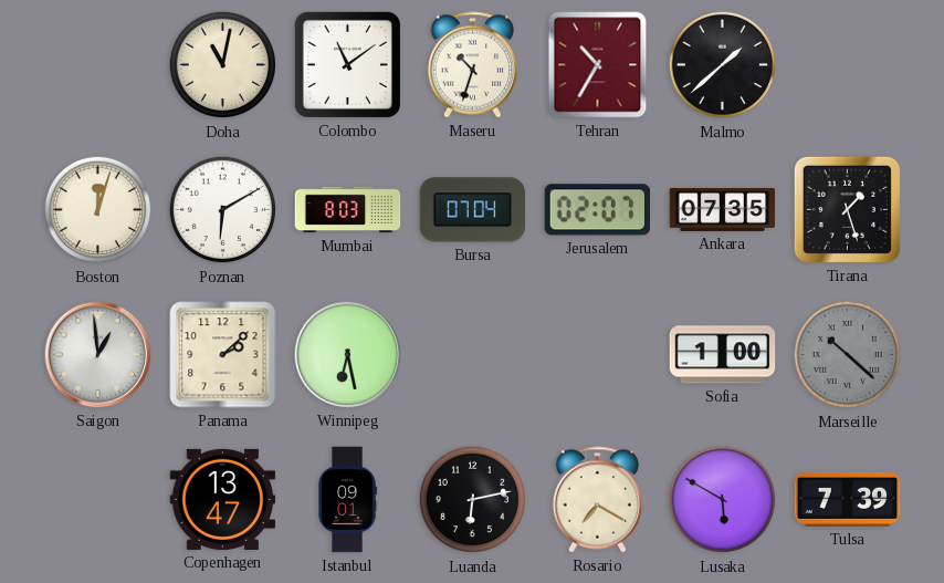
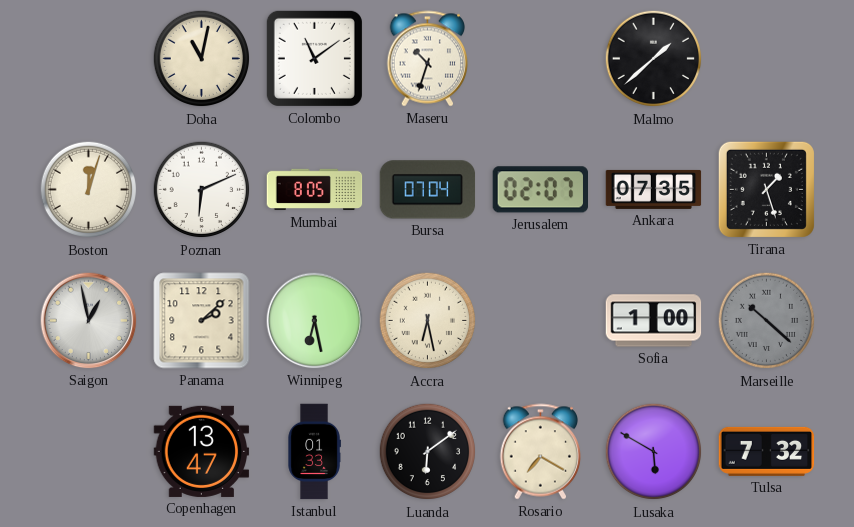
Tehran: 10:35 -> none
Poznan: 6:10 -> 6:11
Mumbai: 8:03 -> 8:05
Saigon: 12:59 -> 12:58
Accra: none -> 6:28
Istanbul: 09:01 -> 01:33
Luanda: 6:13 -> 6:09
Tulsa: 7:39 -> 7:32
